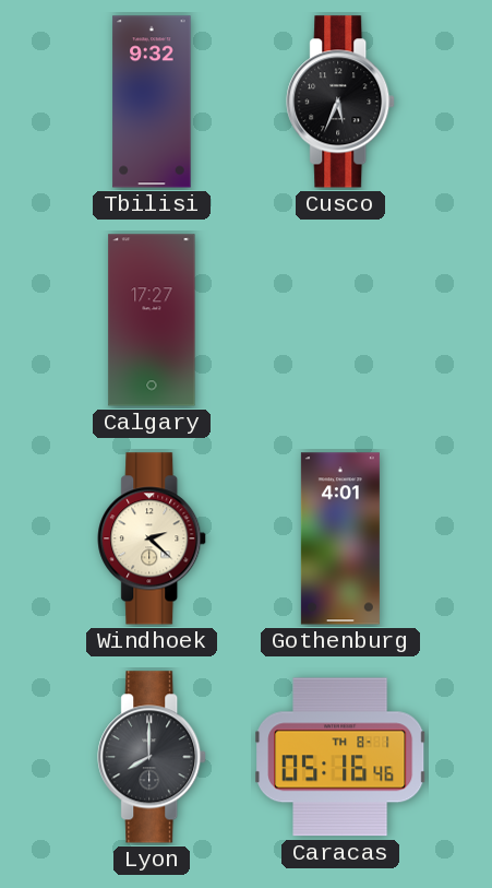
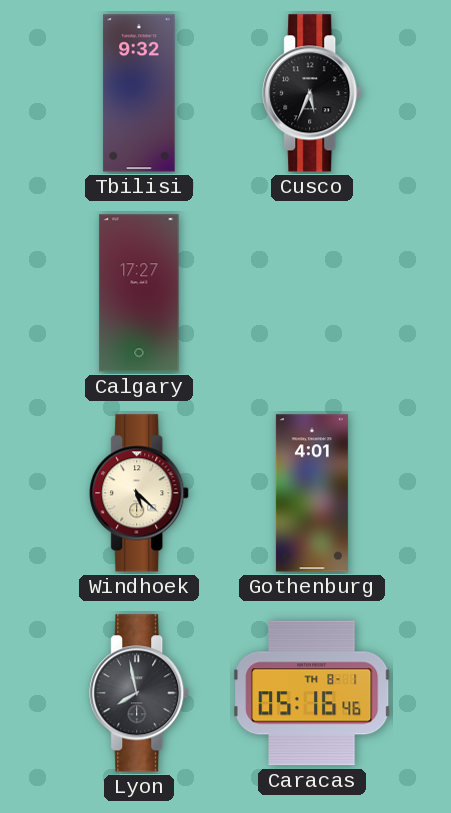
Windhoek: 2:22 -> 5:22
Lyon: 8:00 -> 7:58
